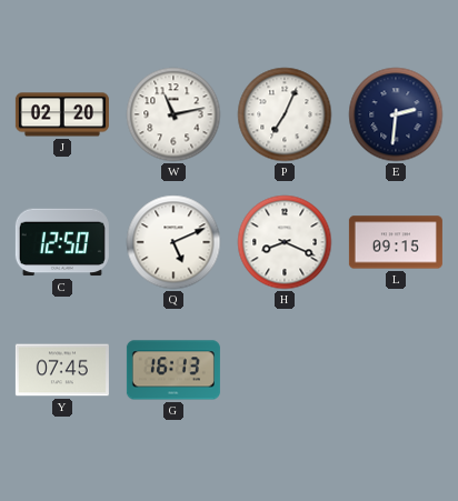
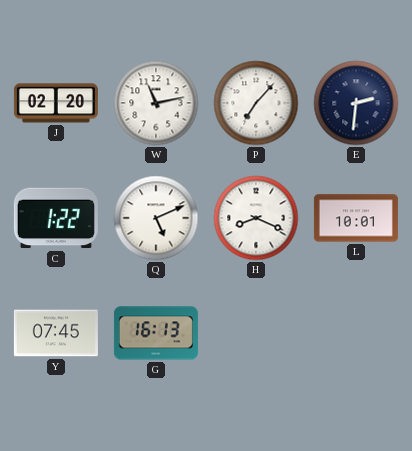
P: 7:04 -> 7:07
C: 12:50 -> 1:22
L: 09:15 -> 10:01
